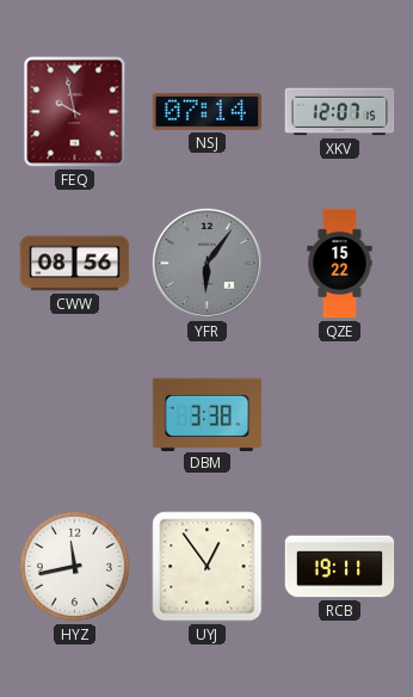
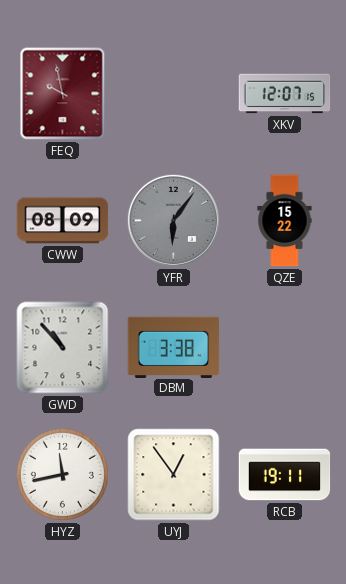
NSJ: 07:14 -> none
CWW: 08:56 -> 08:09
GWD: none -> 10:53
